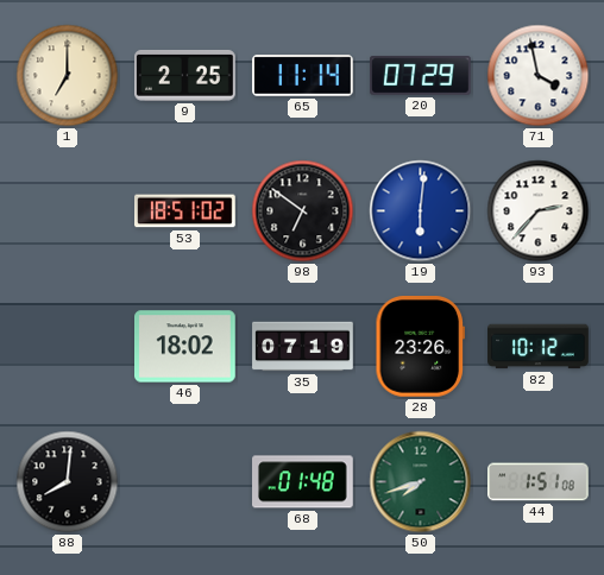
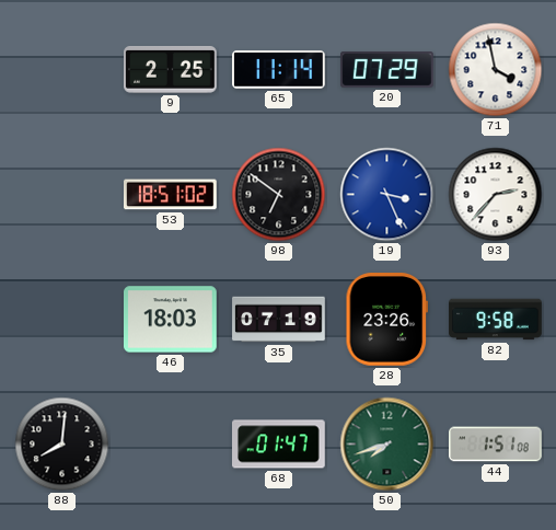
1: 7:00 -> none
19: 6:01 -> 3:26
46: 18:02 -> 18:03
82: 10:12 -> 9:58
68: 01:48 -> 01:47
